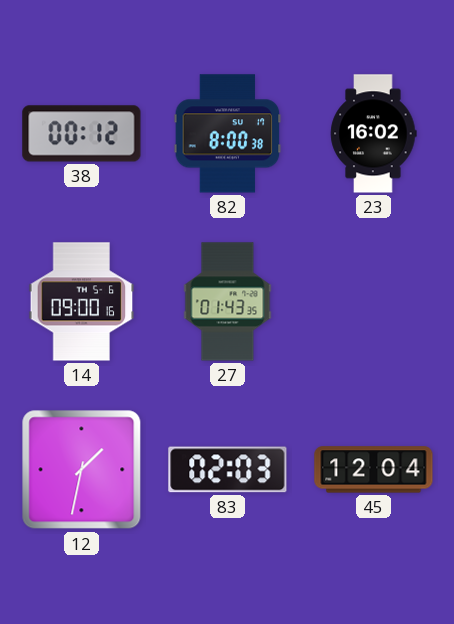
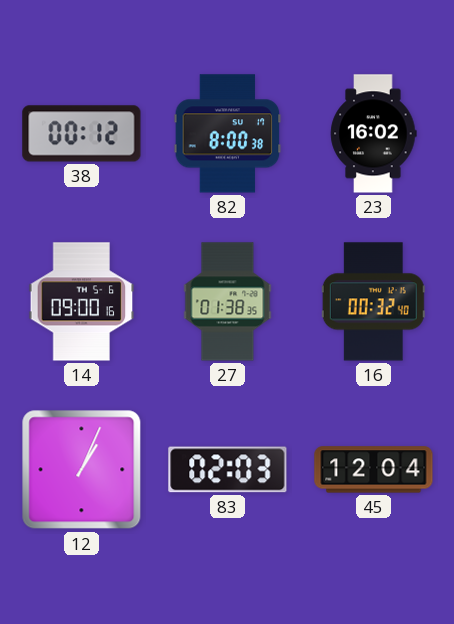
27: 01:43 -> 01:38
16: none -> 00:32
12: 1:32 -> 1:04
